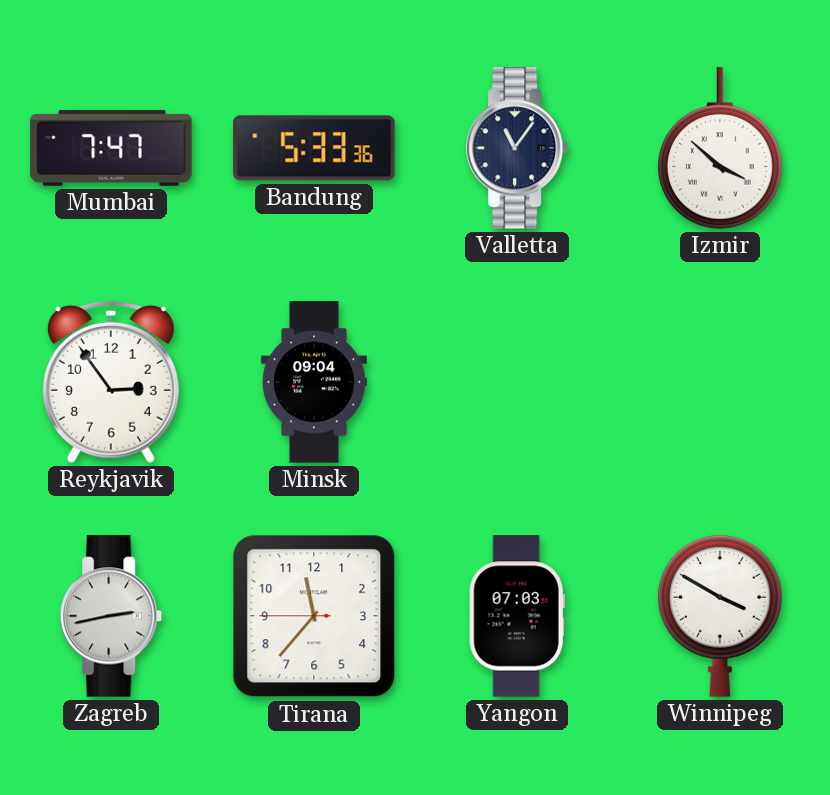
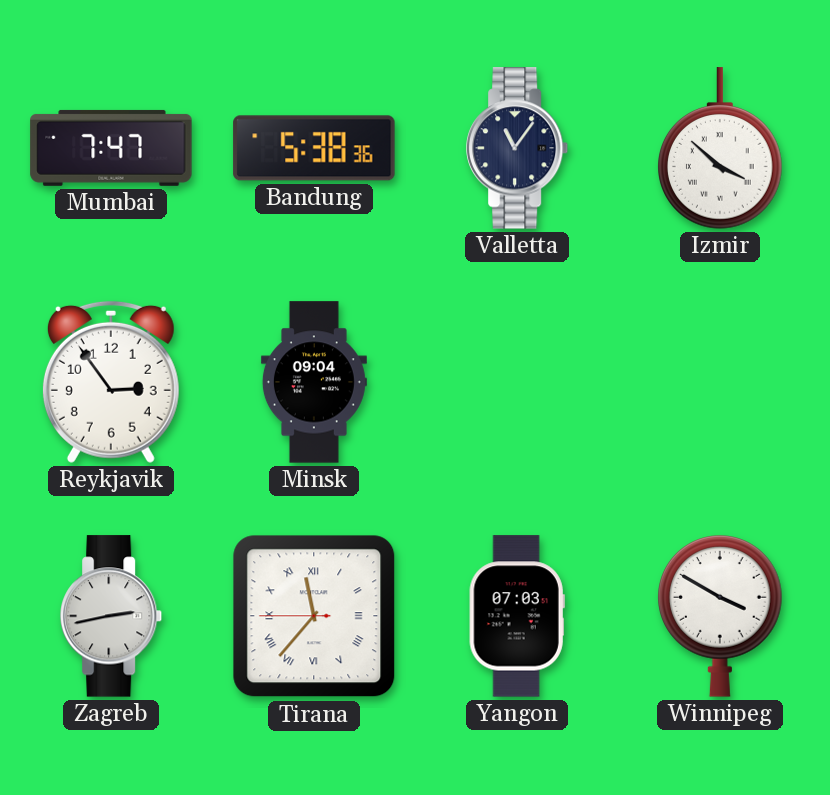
Bandung: 5:33 -> 5:38
Tirana numerals: Arabic -> Roman
